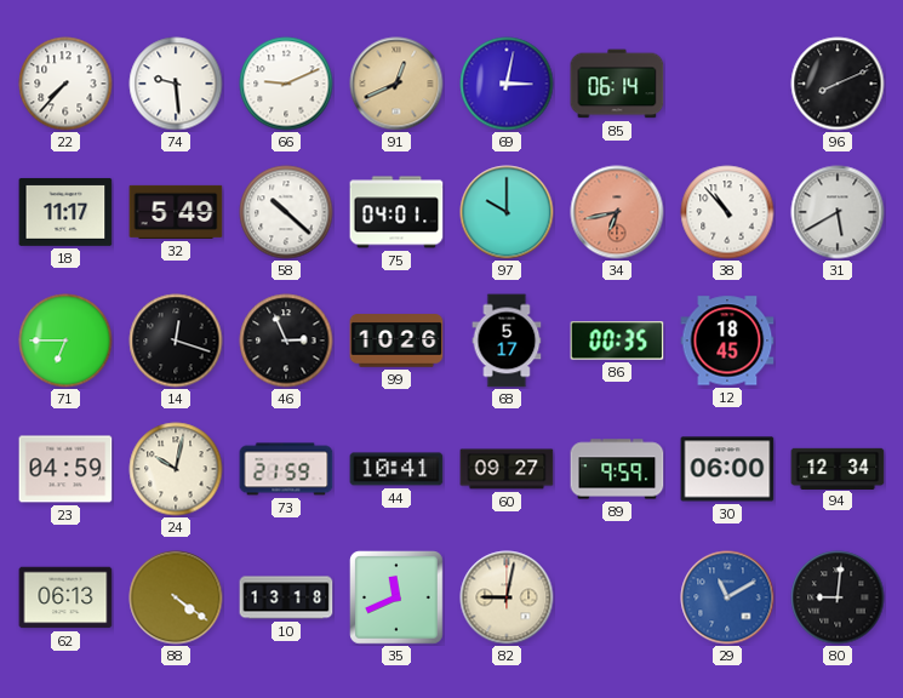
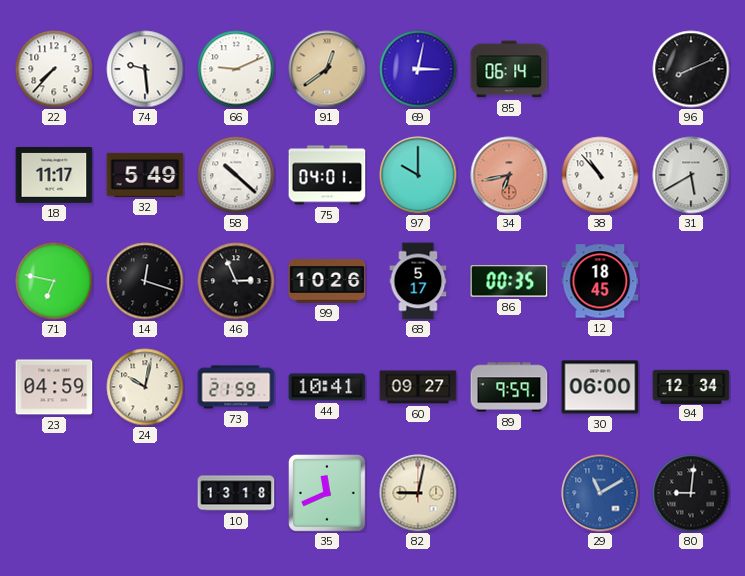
91: 12:41 -> 12:39
71: 6:45 -> 6:47
62: 06:13 -> none
88: 4:21 -> none
